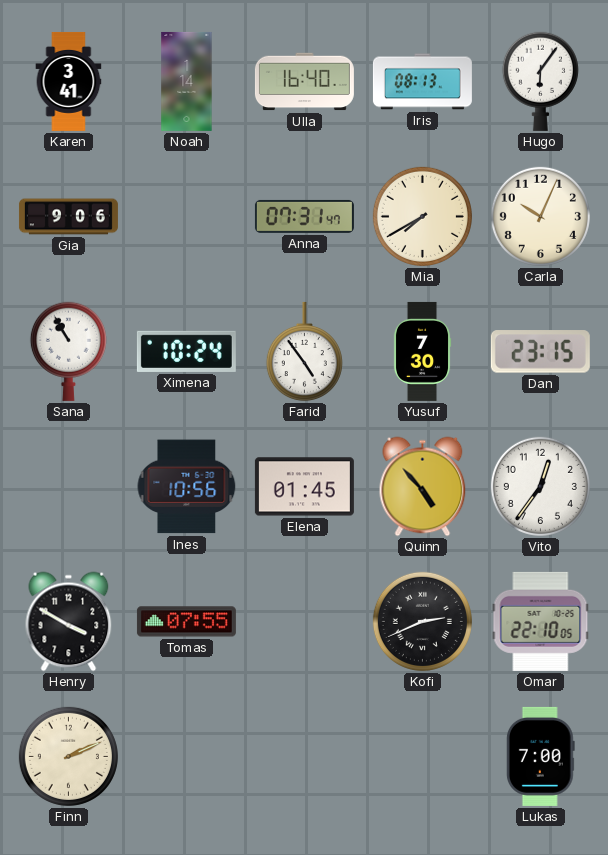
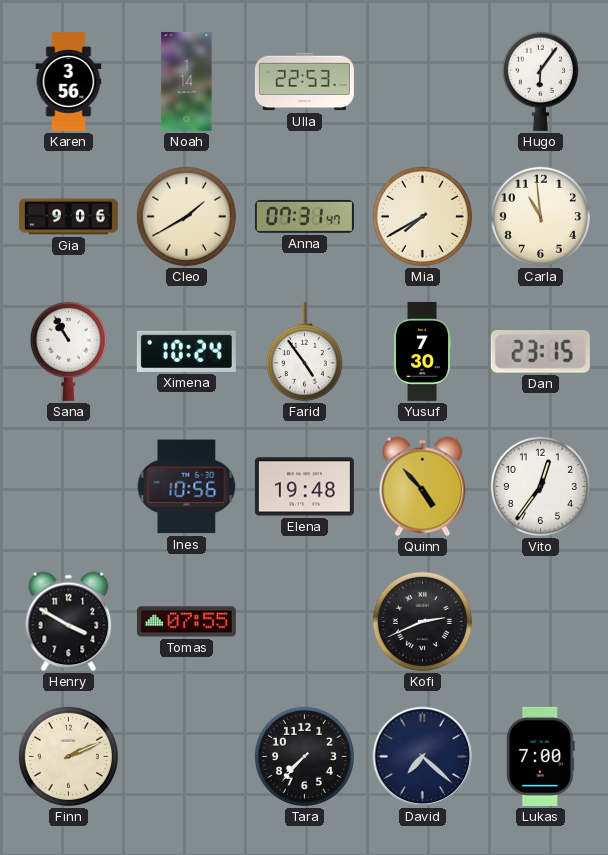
Karen: 3:41 -> 3:56
Ulla: 16:40 -> 22:53
Iris: 08:13 -> none
Cleo: none -> 1:40
Carla: 10:04 -> 10:59
Elena: 01:45 -> 19:48
Omar: 22:10 -> none
Tara: none -> 7:37
David: none -> 7:22
